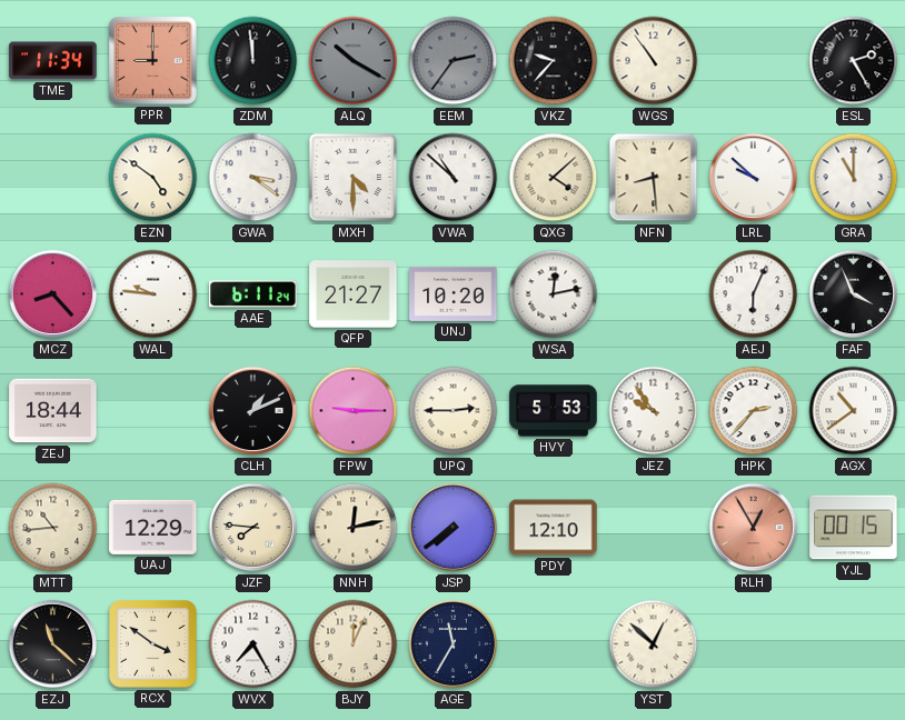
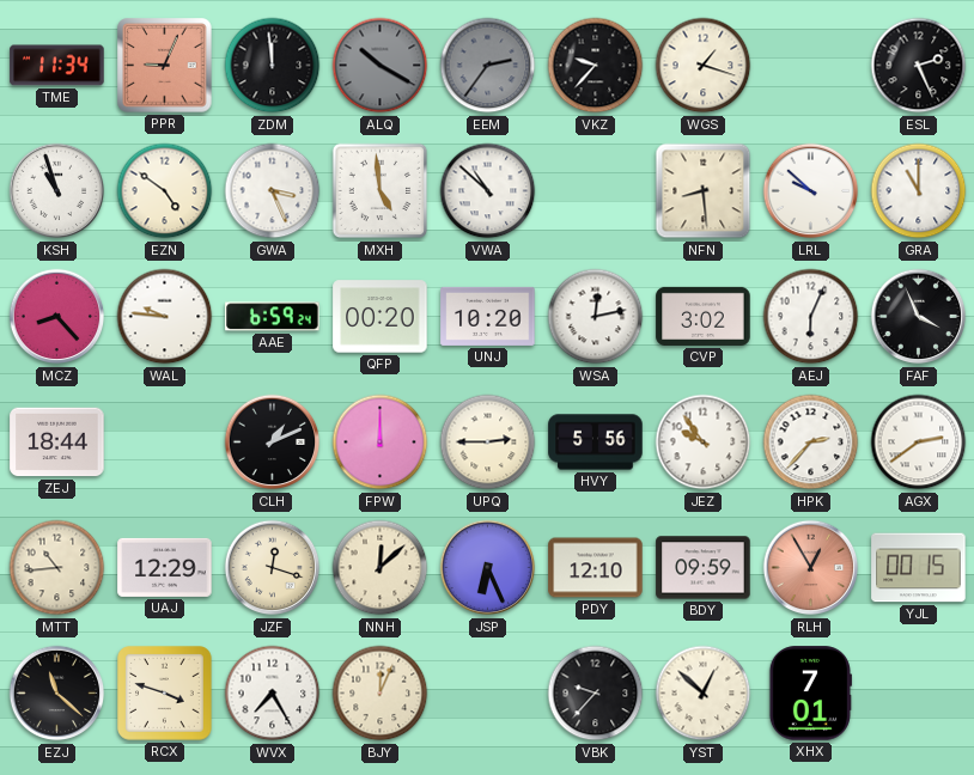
PPR: 9:00 -> 9:04
WGS: 10:54 -> 1:18
ESL: 2:25 -> 2:26
KSH: none -> 10:57
GWA: 3:21 -> 3:26
MXH: 4:30 -> 4:59
QXG: 4:08 -> none
AAE: 6:11 -> 6:59
QFP: 21:27 -> 00:20
CVP: none -> 3:02
FPW: 9:15 -> 12:00
HVY: 5:53 -> 5:56
AGX: 10:39 -> 2:39
JZF: 7:46 -> 12:18
NNH: 12:13 -> 12:08
JSP: 7:39 -> 6:26
BDY: none -> 09:59
RCX: 3:51 -> 3:48
AGE: 11:35 -> none
VBK: none -> 9:37
XHX: none -> 7:01
